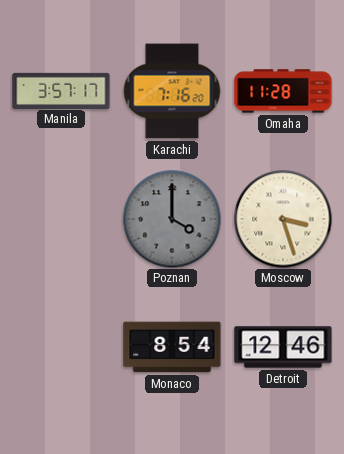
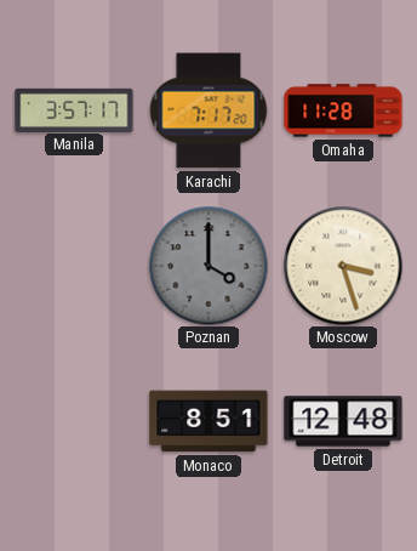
Karachi: 7:16 -> 7:17
Monaco: 8:54 -> 8:51
Detroit: 12:46 -> 12:48
